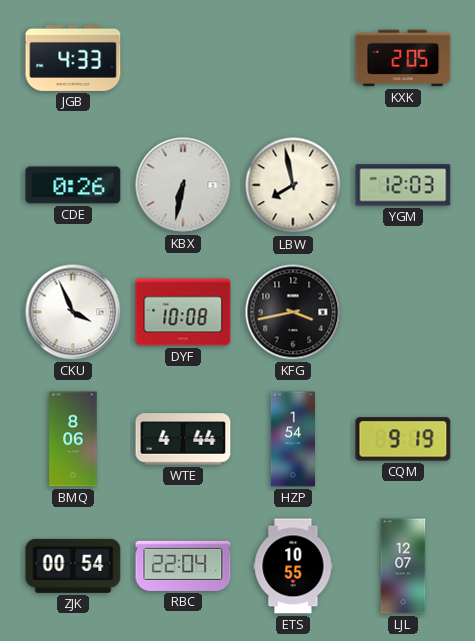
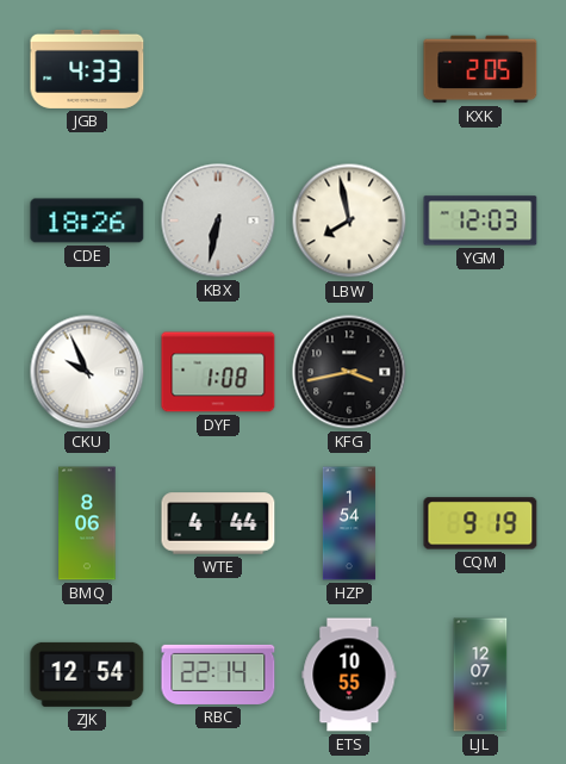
CDE: 0:26 -> 18:26
CKU: 3:56 -> 9:56
DYF: 10:08 -> 1:08
ZJK: 00:54 -> 12:54
RBC: 22:04 -> 22:14
